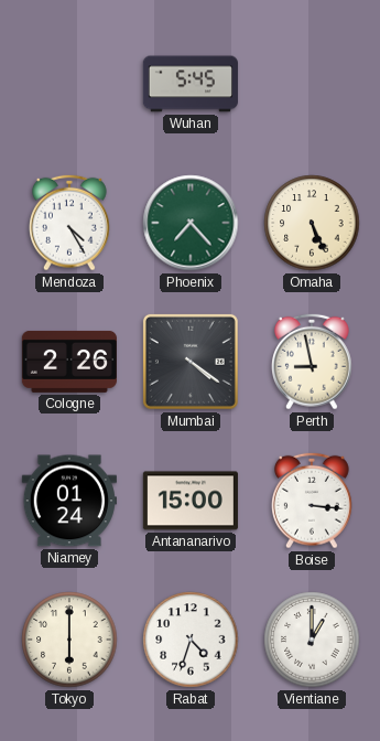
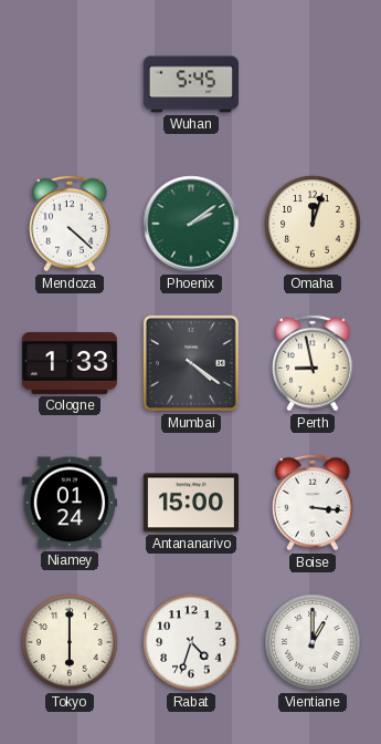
Mendoza: 4:25 -> 4:22
Phoenix: 7:23 -> 2:09
Omaha: 5:26 -> 12:03
Cologne: 2:26 -> 1:33
